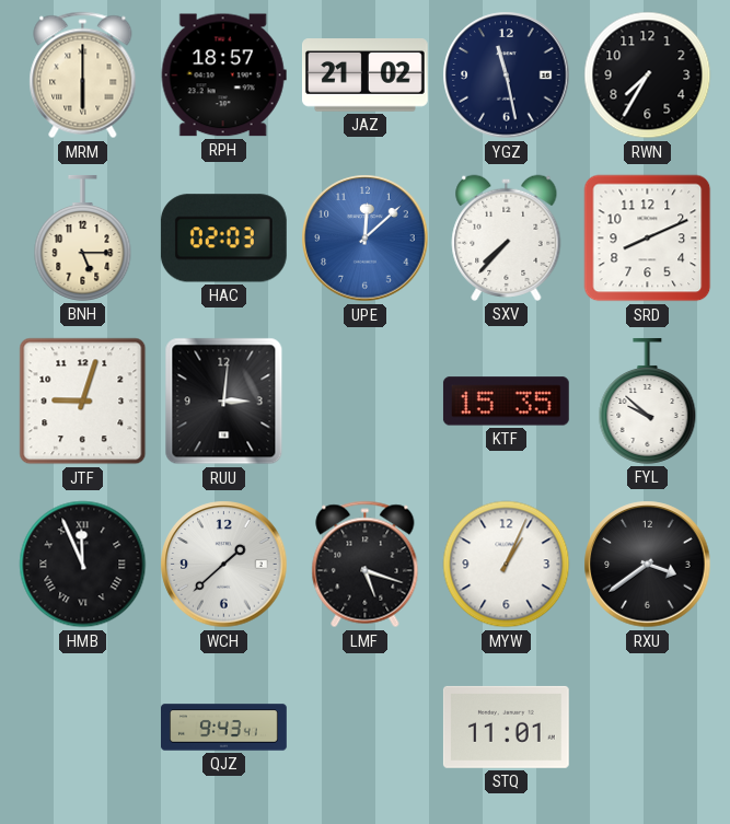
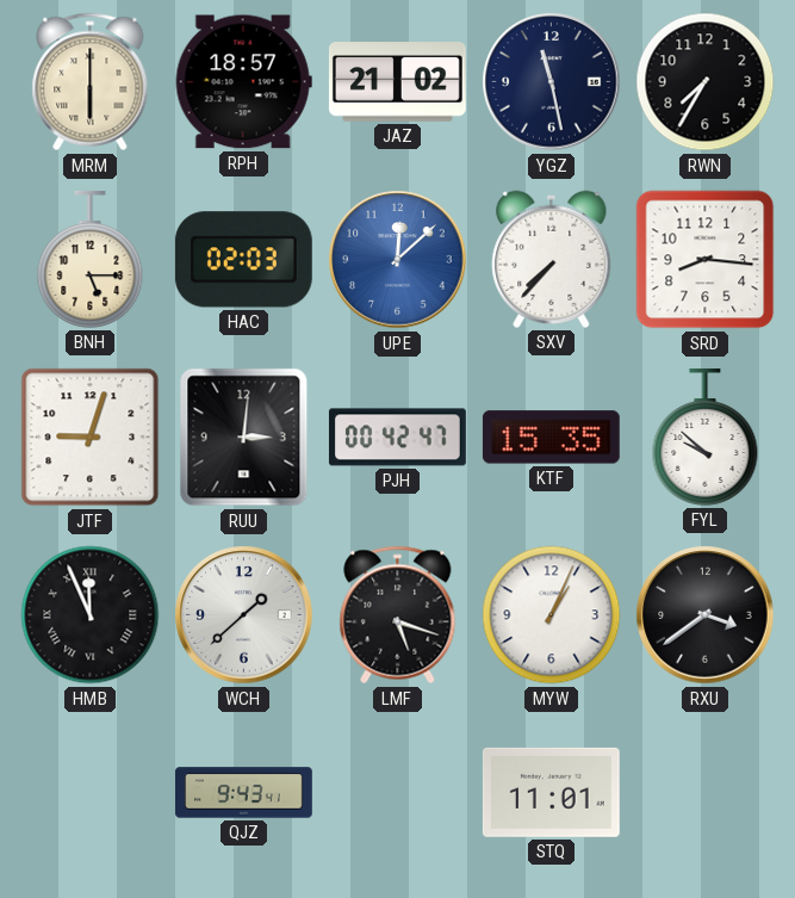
SRD: 8:11 -> 8:16
PJH: none -> 00:42
